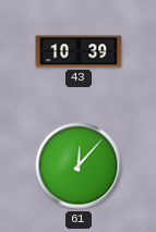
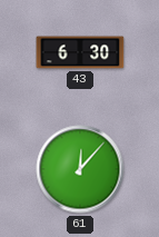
43: 10:39 -> 6:30
